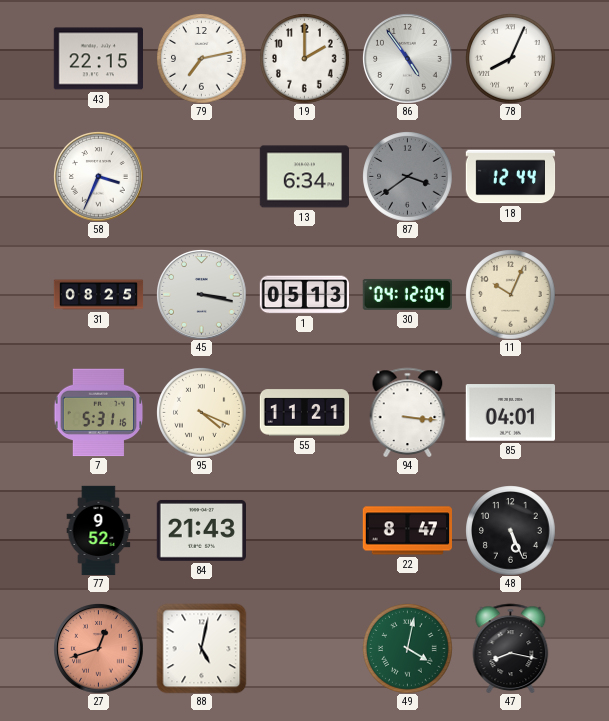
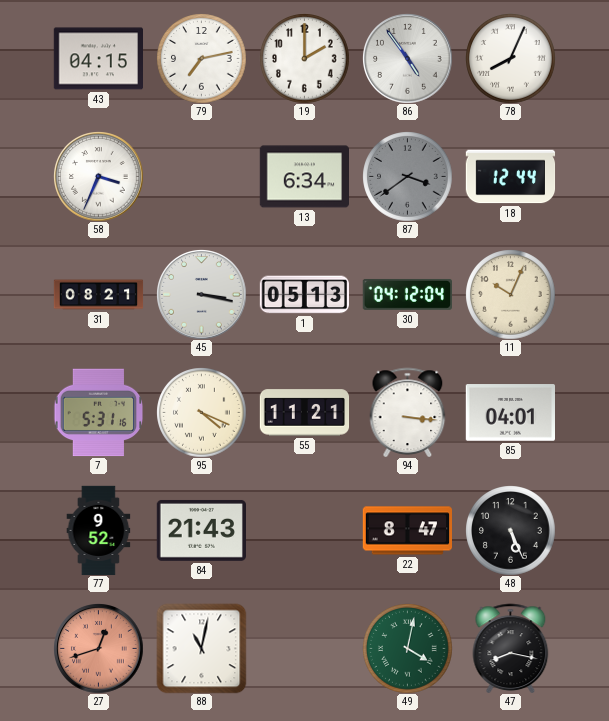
43: 22:15 -> 04:15
31: 08:25 -> 08:21
88: 5:02 -> 11:02
